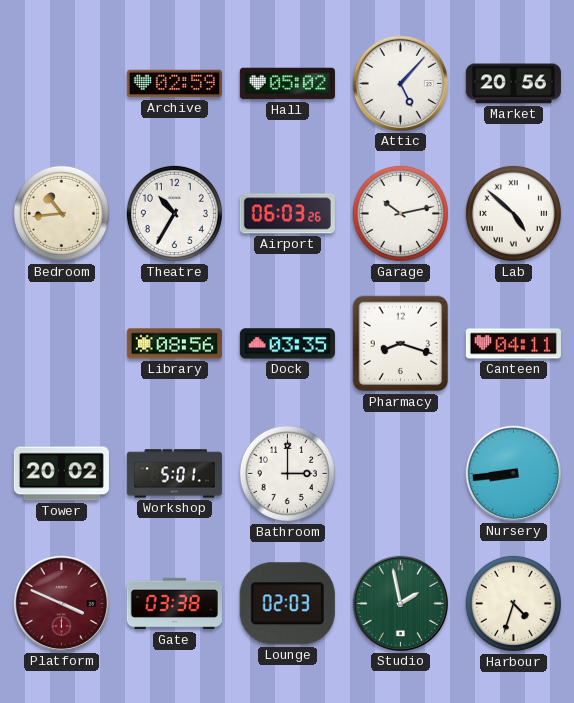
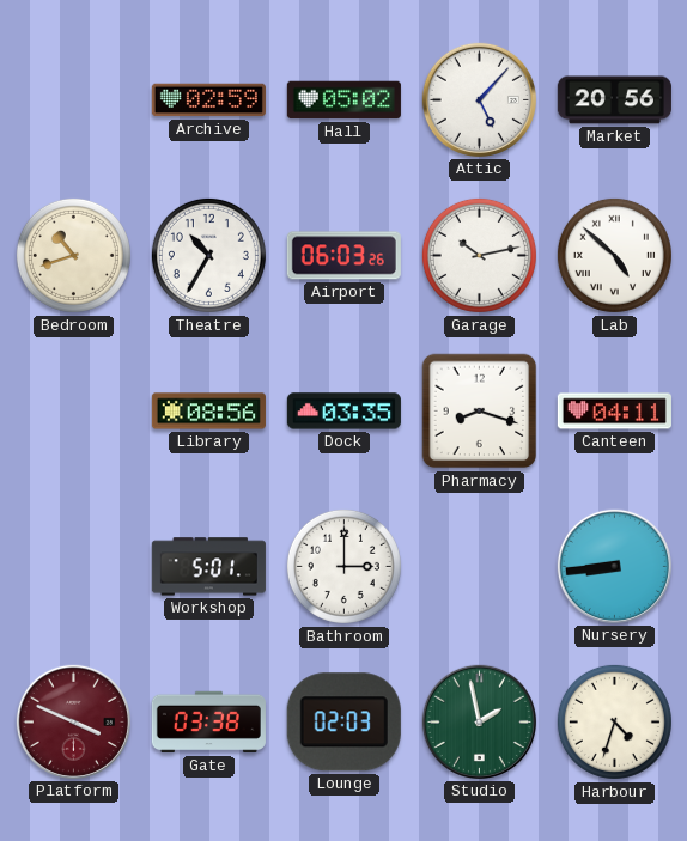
Bedroom: 10:44 -> 10:42
Tower: 20:02 -> none
